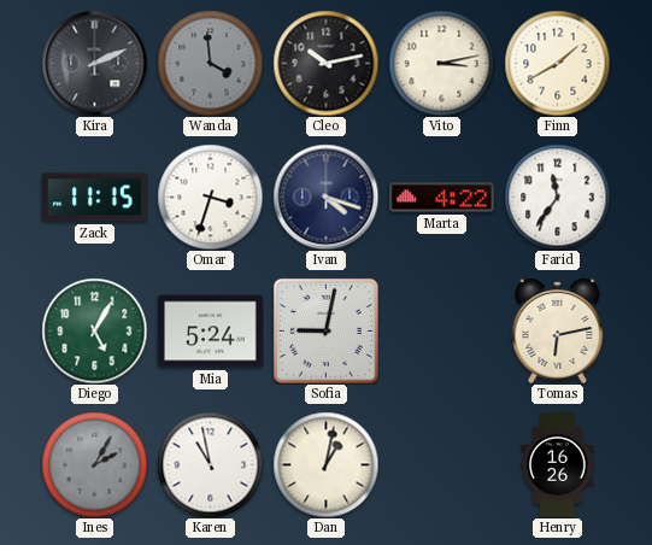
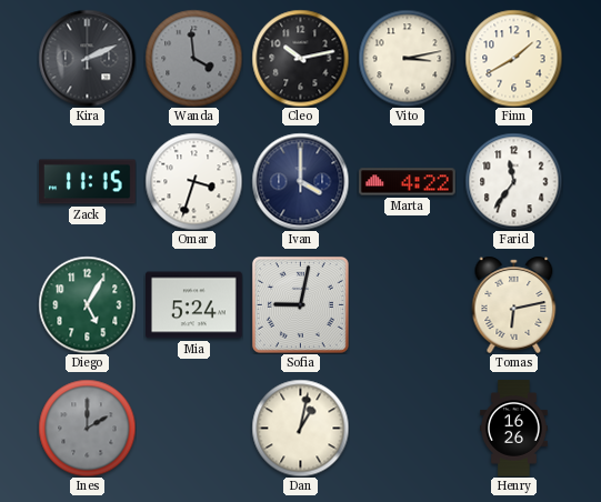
Ivan: 4:18 -> 4:00
Ines: 2:05 -> 2:00
Karen: 10:58 -> none
